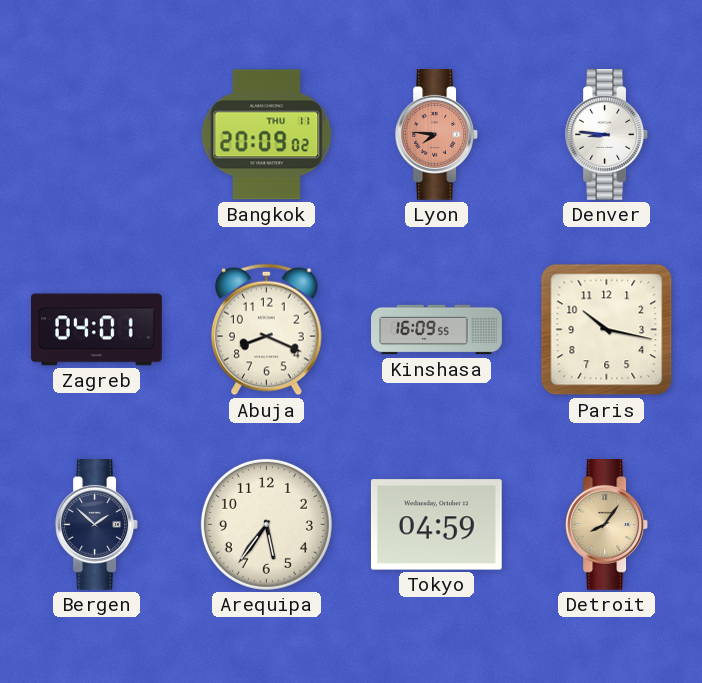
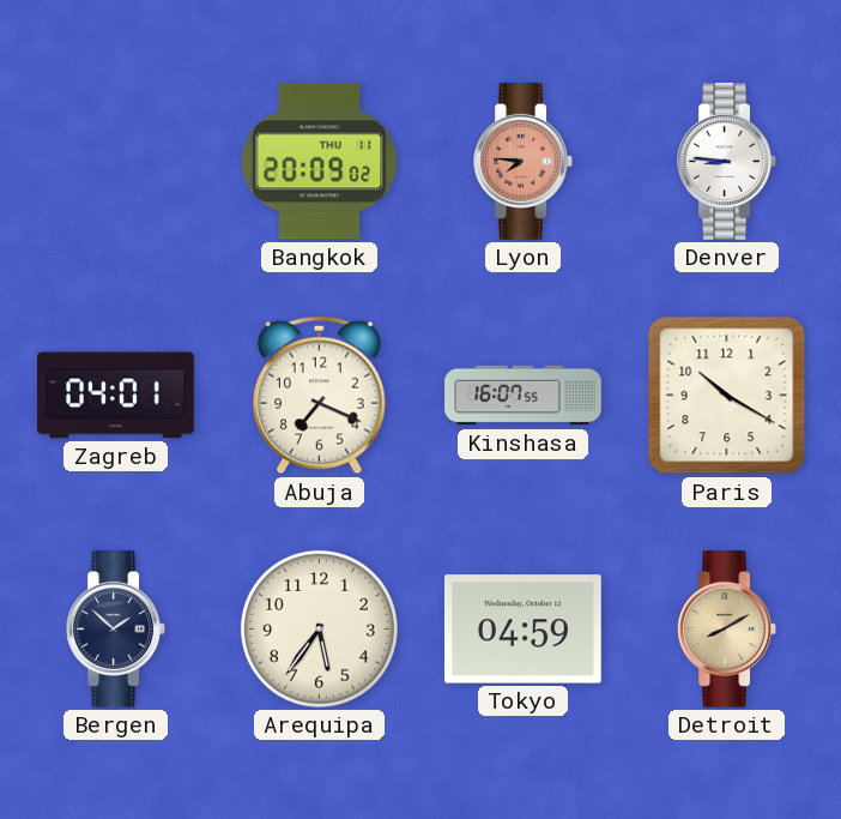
Abuja: 8:19 -> 7:19
Kinshasa: 16:09 -> 16:07
Paris: 10:17 -> 10:20
Detroit: 8:06 -> 8:10
